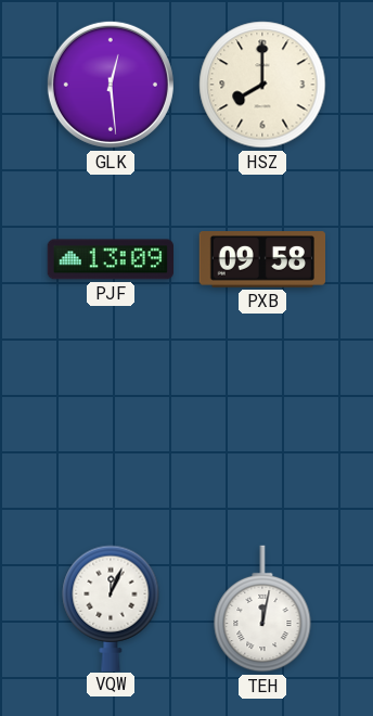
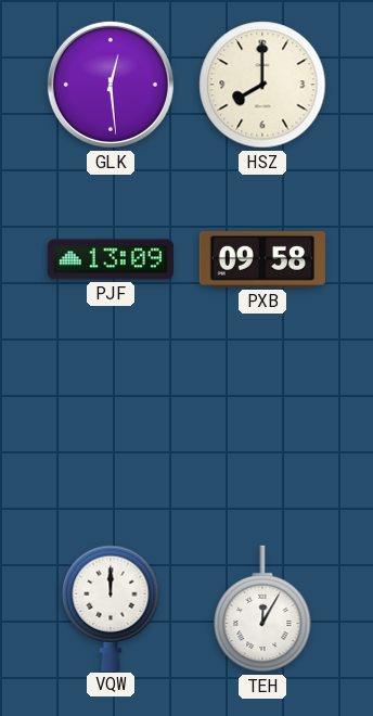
VQW: 12:04 -> 12:00
TEH: 12:02 -> 12:05
